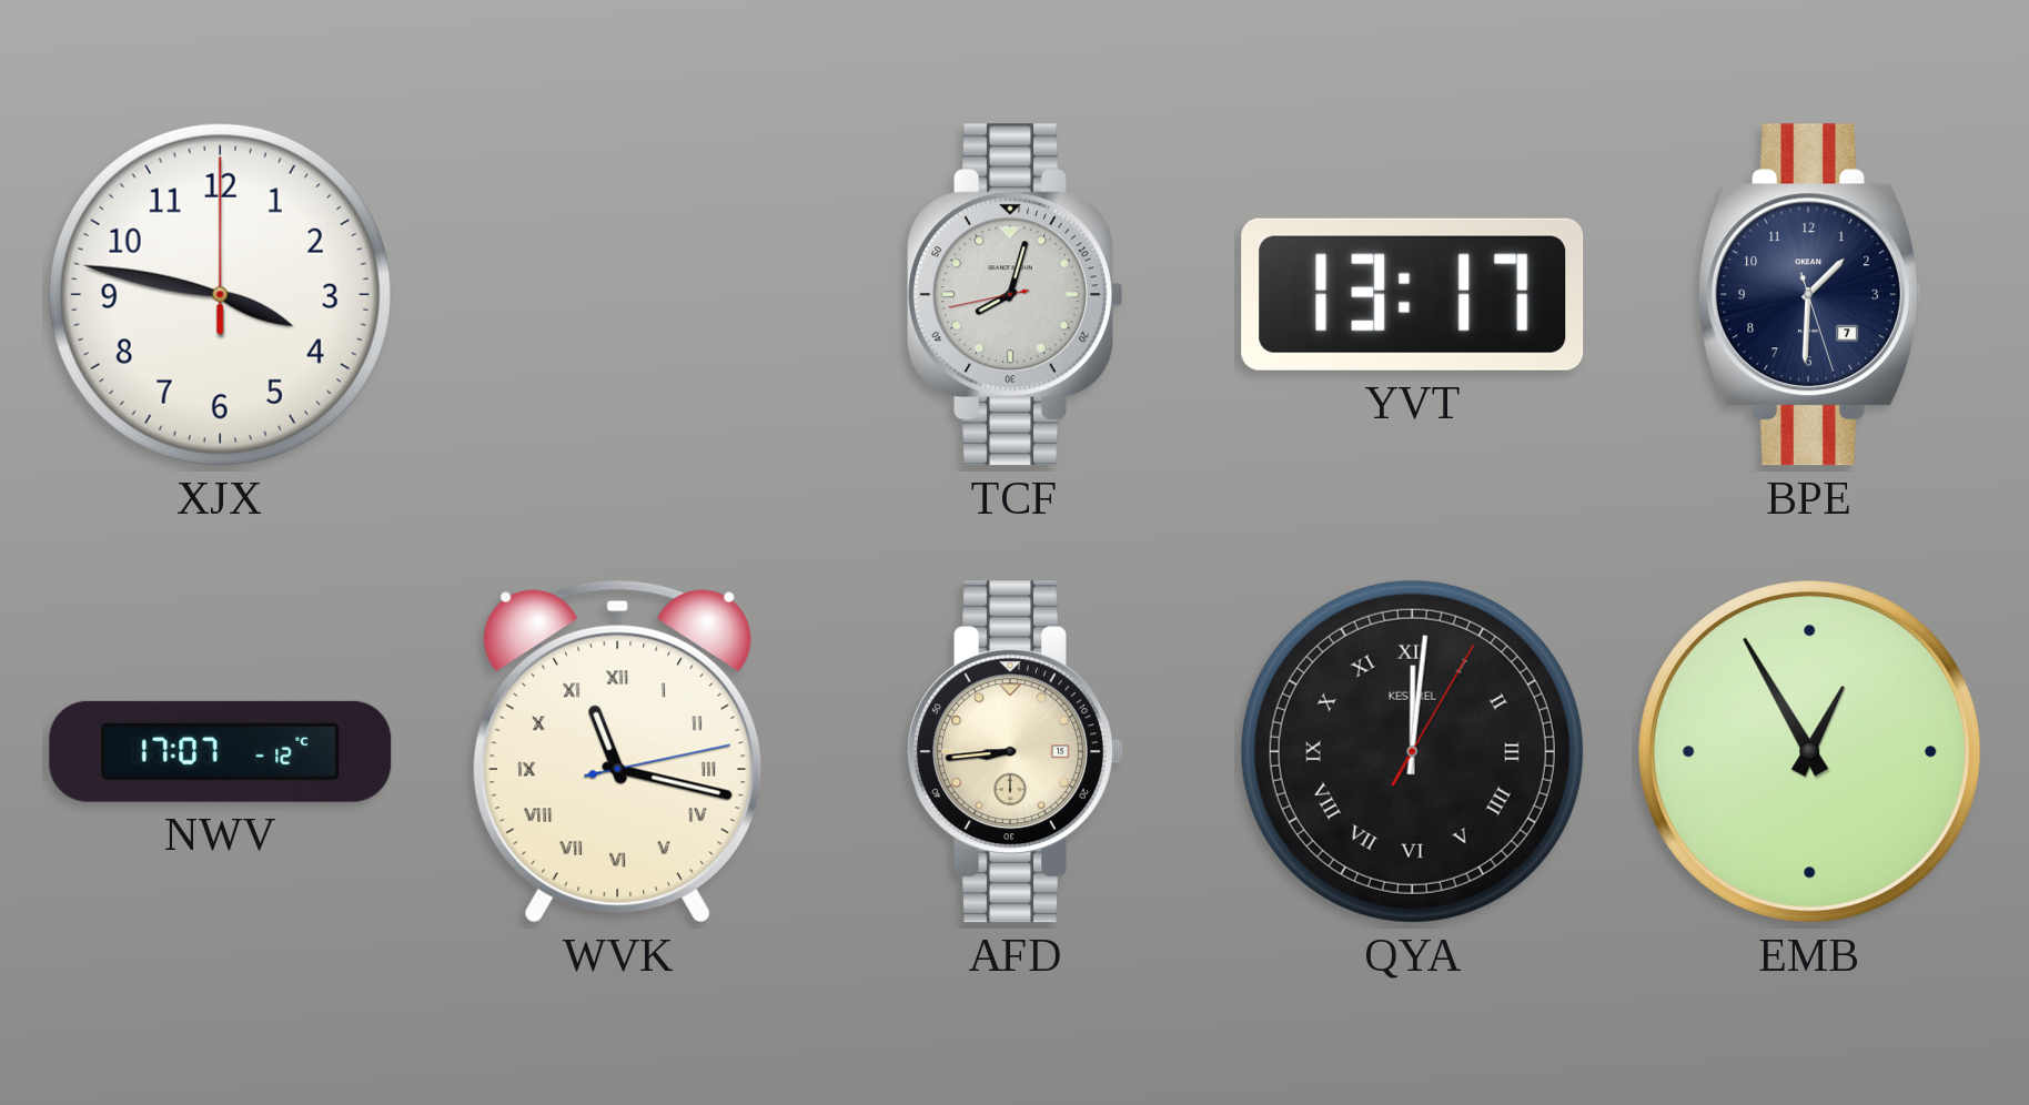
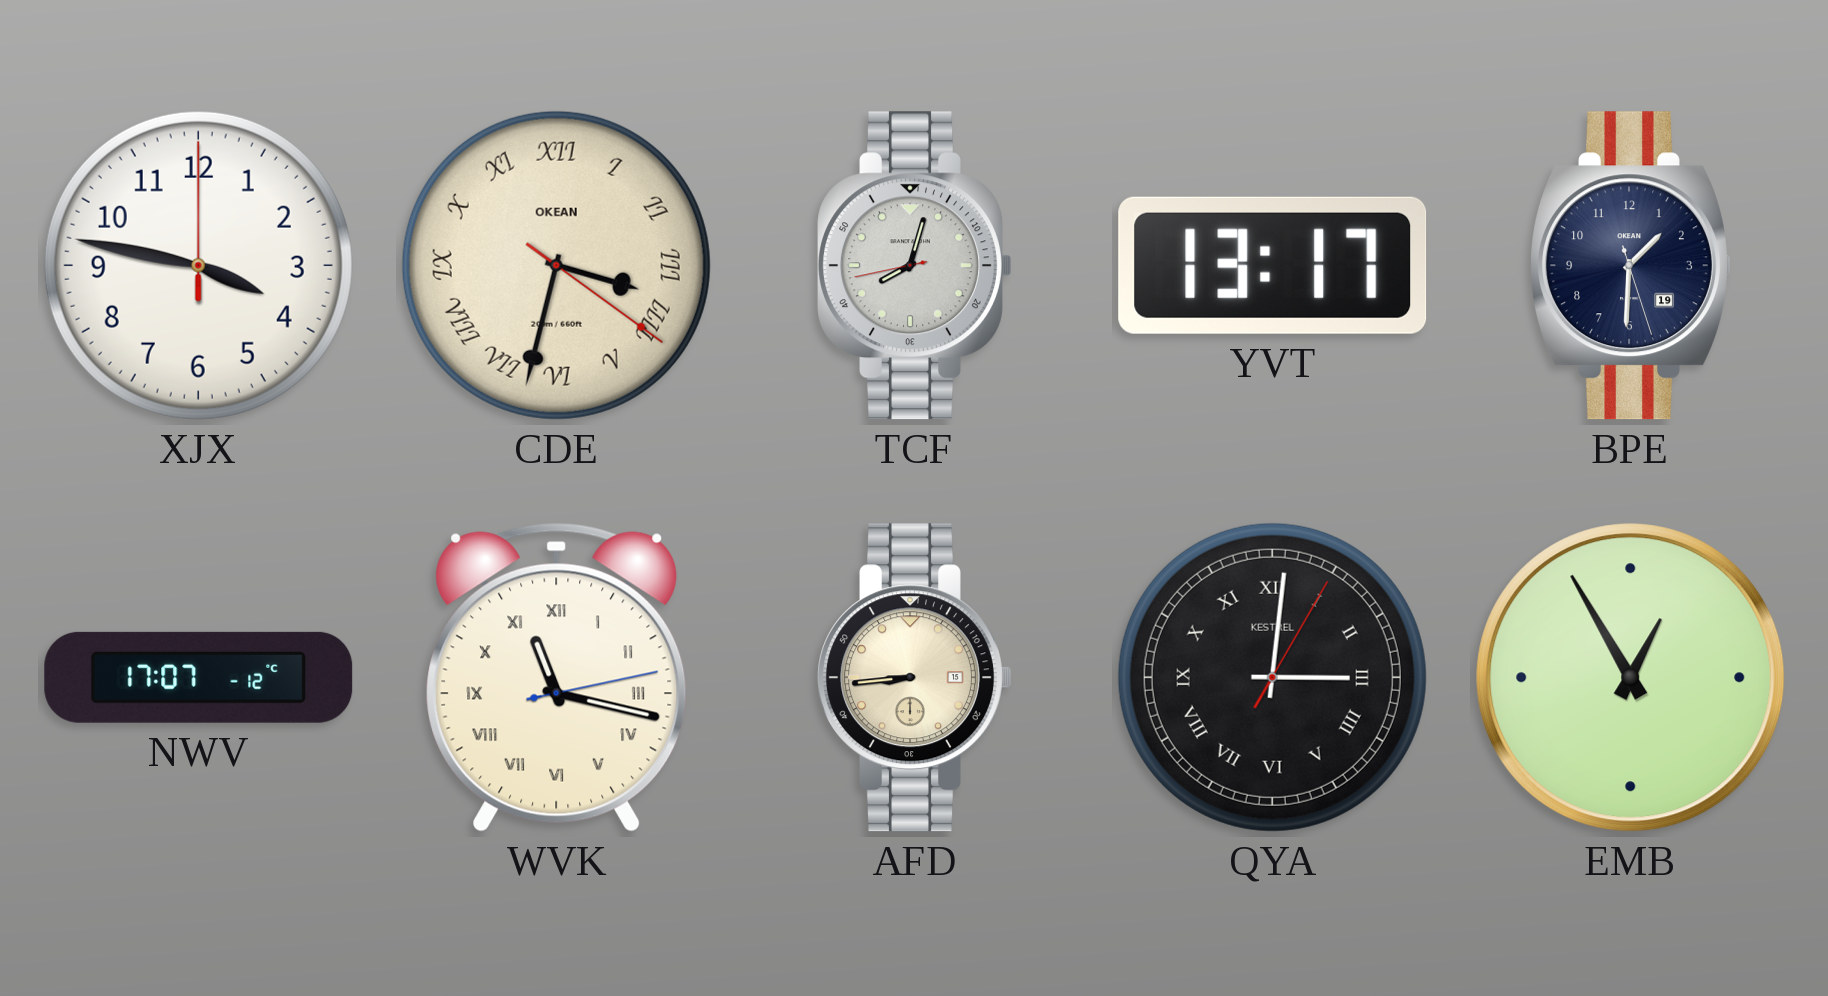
CDE: none -> 3:32
BPE date: 7 -> 19
QYA: 12:01 -> 3:01
